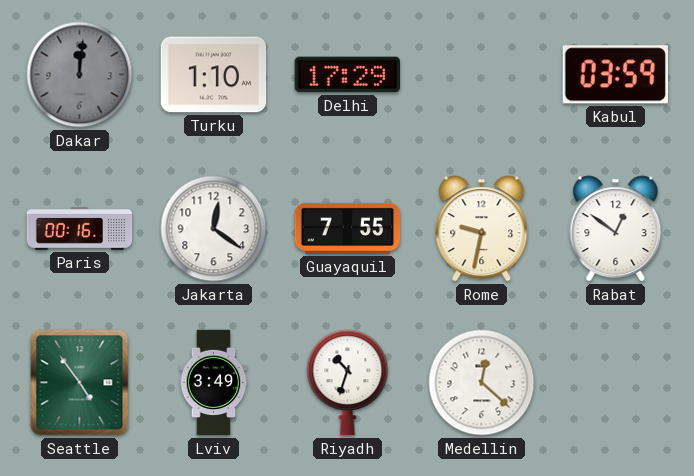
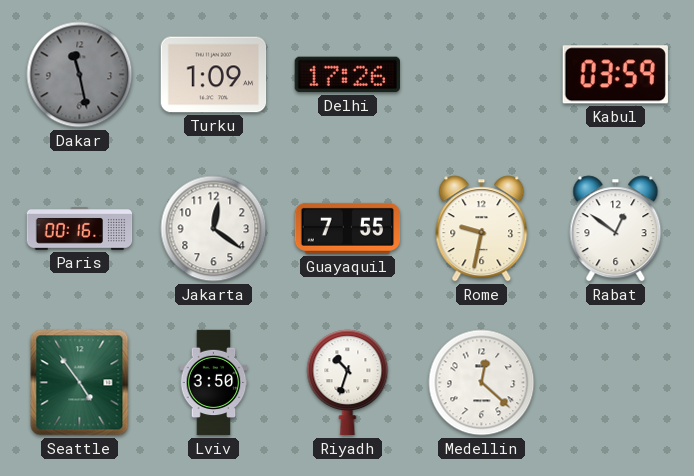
Dakar: 12:01 -> 11:28
Turku: 1:10 -> 1:09
Delhi: 17:29 -> 17:26
Lviv: 3:49 -> 3:50
